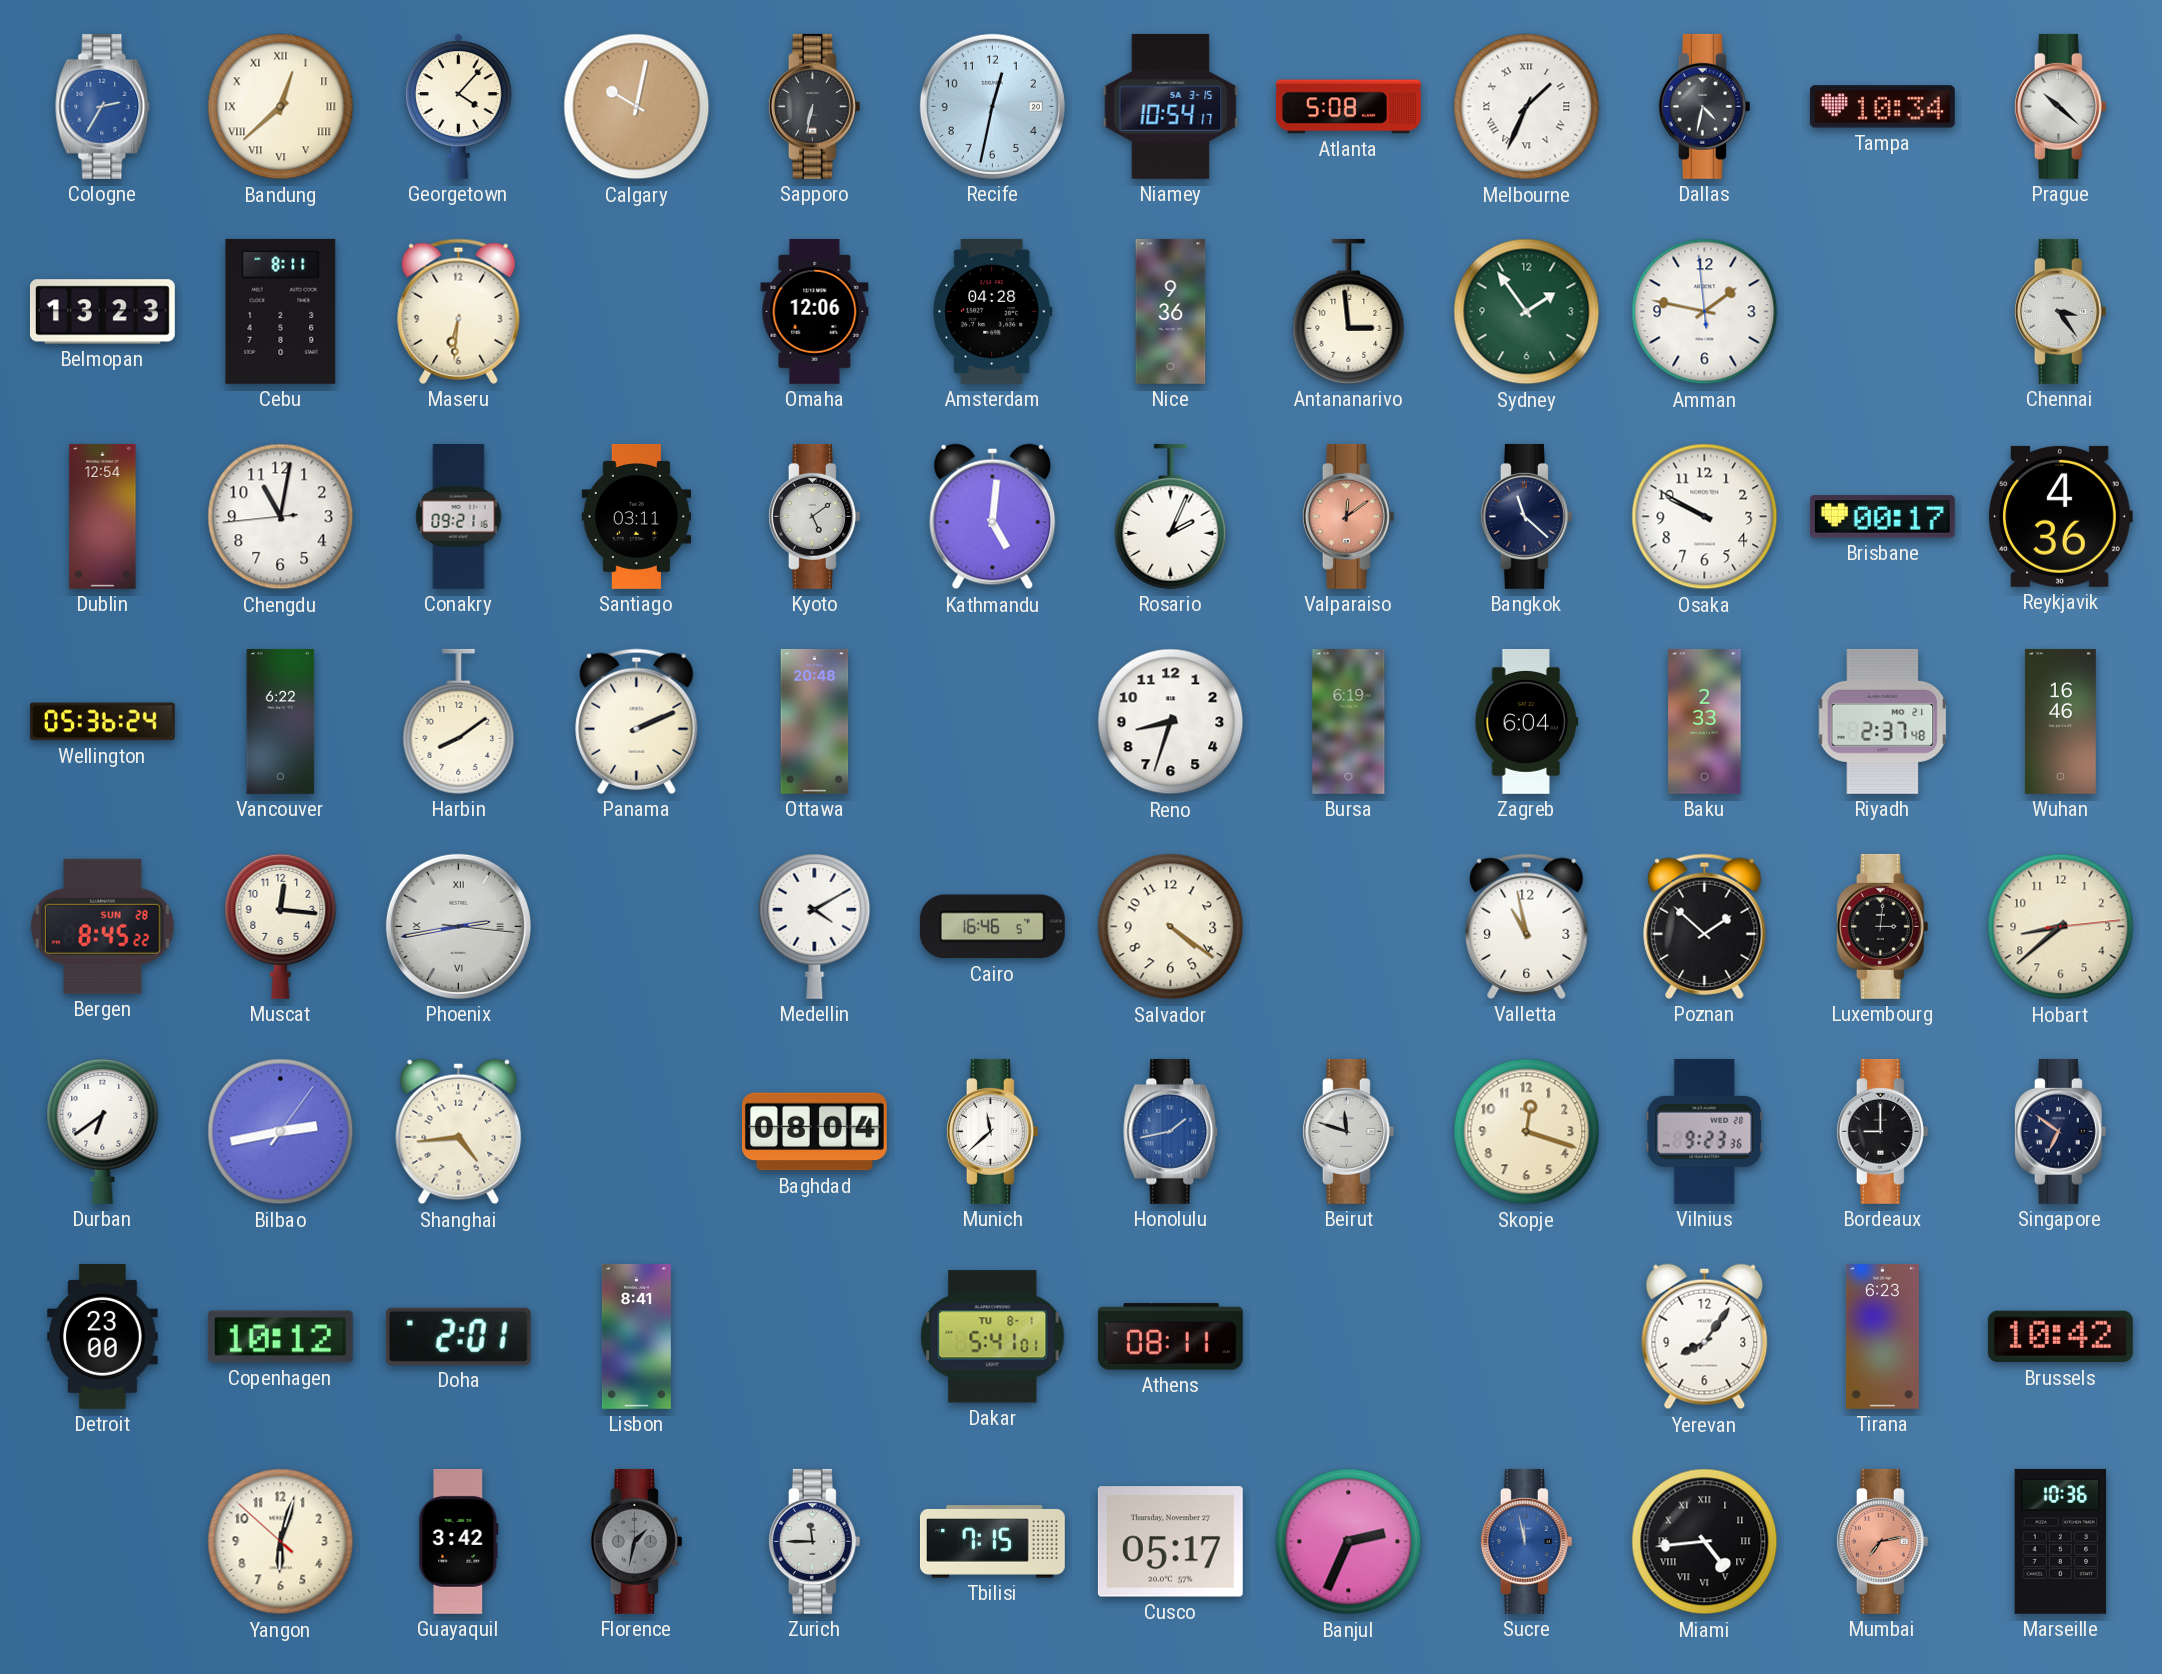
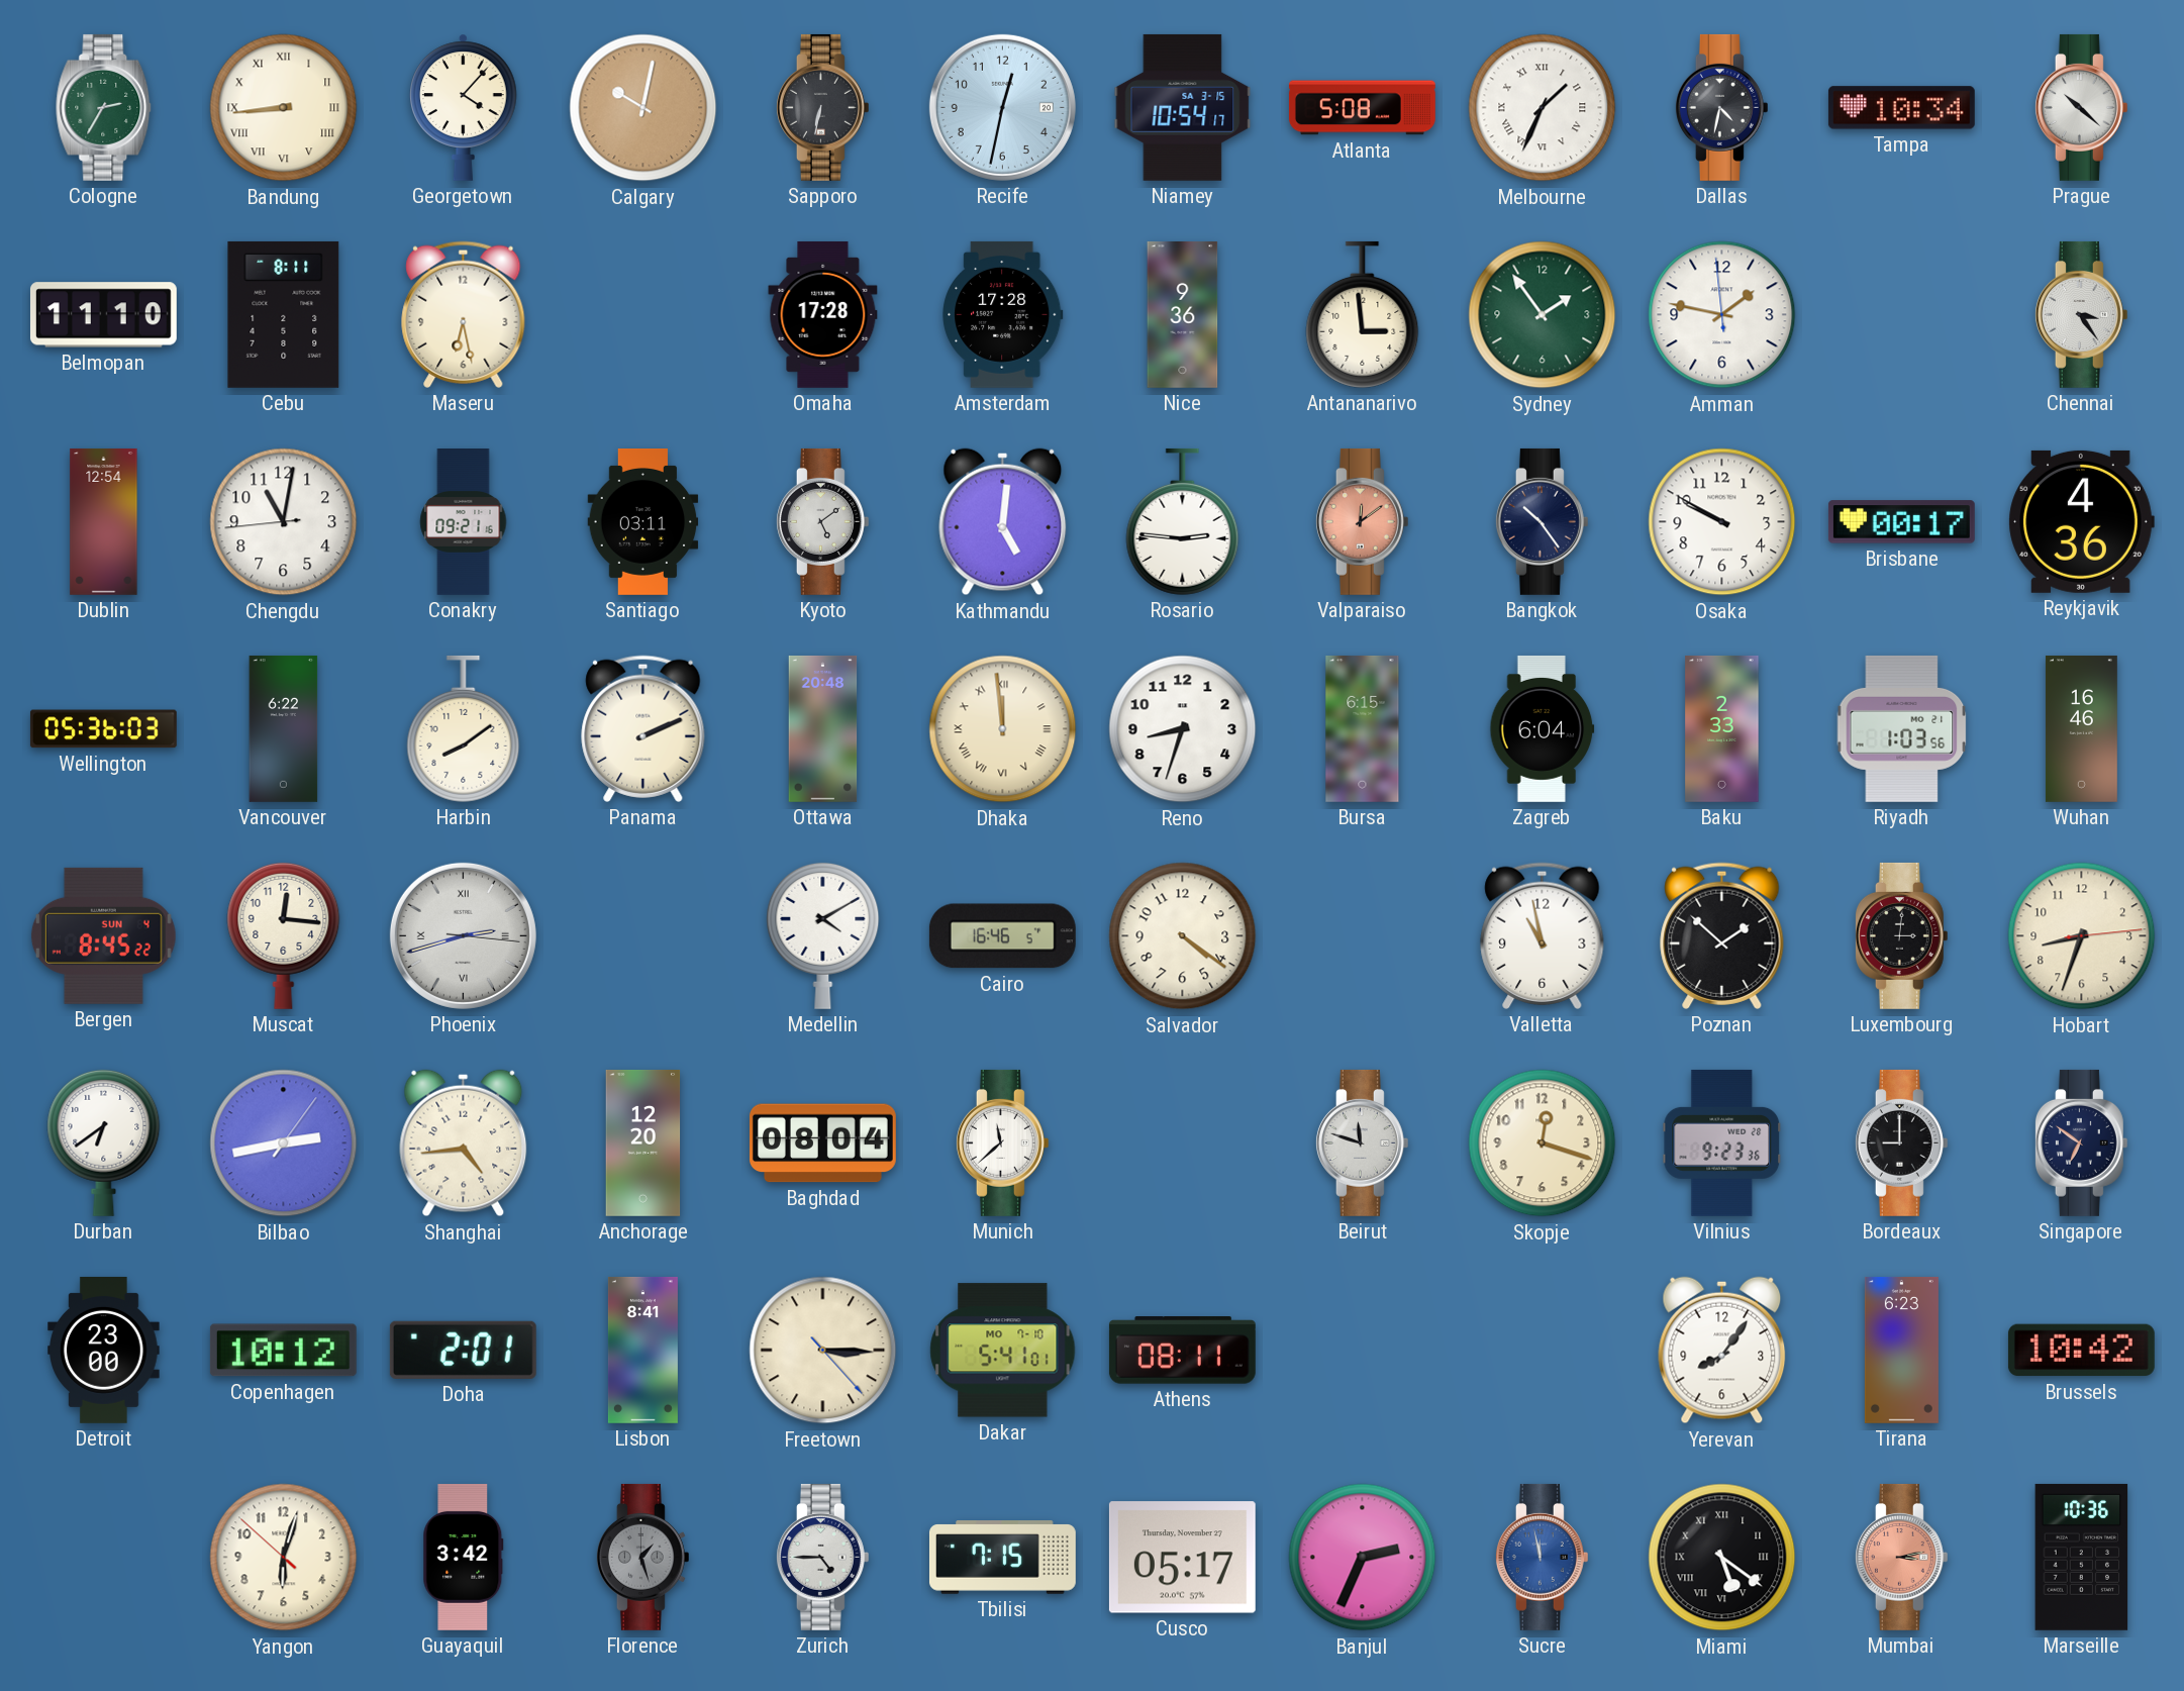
Cologne dial: blue -> green
Bandung: 12:38 -> 8:44
Belmopan: 13:23 -> 11:10
Maseru: 6:31 -> 6:28
Omaha: 12:06 -> 17:28
Amsterdam: 04:28 -> 17:28
Rosario: 2:04 -> 2:46
Bangkok: 11:22 -> 10:24
Wellington: 05:36:24 -> 05:36:03
Dhaka: none -> 11:59
Bursa: 6:19 -> 6:15
Riyadh: 2:37 -> 1:03
Bergen date: SUN 28 -> SUN 4
Phoenix: 2:43 -> 2:42
Hobart: 8:38 -> 8:33
Anchorage: none -> 12:20
Honolulu: 1:43 -> none
Freetown: none -> 3:15
Dakar date: TU 8-1 -> MO 7-10
Florence: 1:32 -> 1:27
Zurich: 11:45 -> 4:45
Miami: 4:44 -> 5:21
Mumbai: 7:13 -> 3:13
